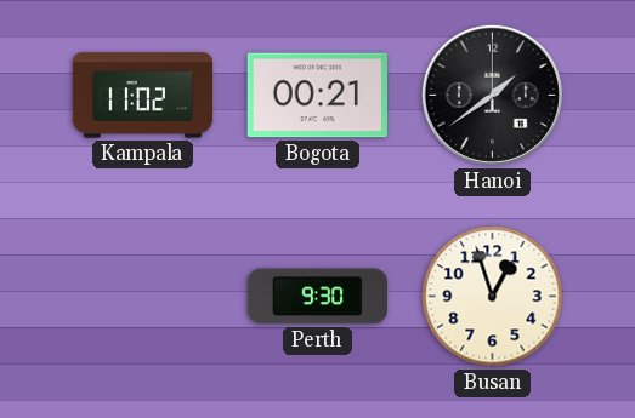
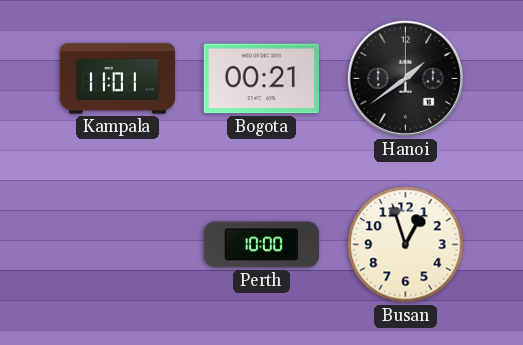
Kampala: 11:02 -> 11:01
Perth: 9:30 -> 10:00
